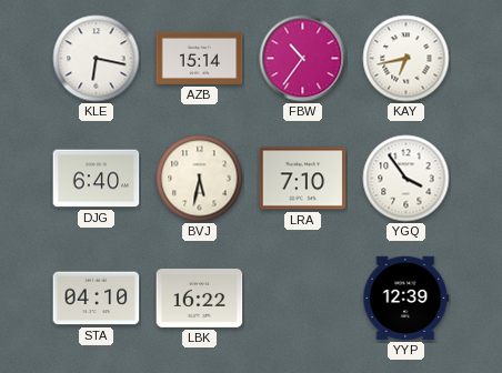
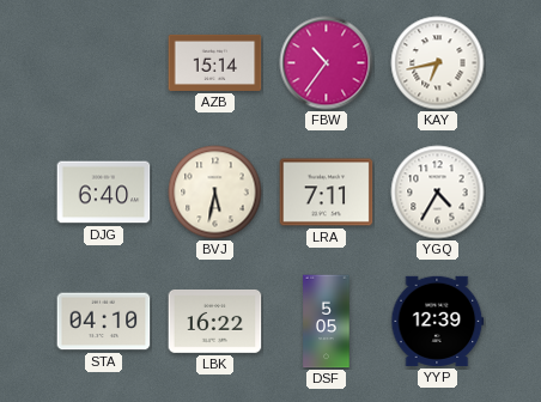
KLE: 6:17 -> none
LRA: 7:10 -> 7:11
YGQ: 3:54 -> 4:35
DSF: none -> 5:05
